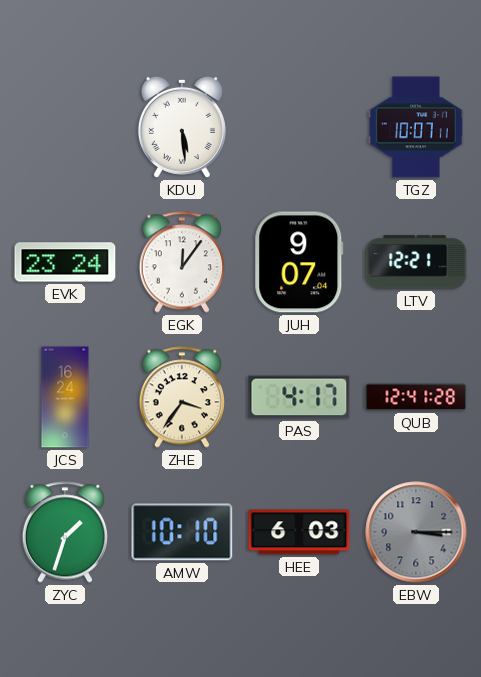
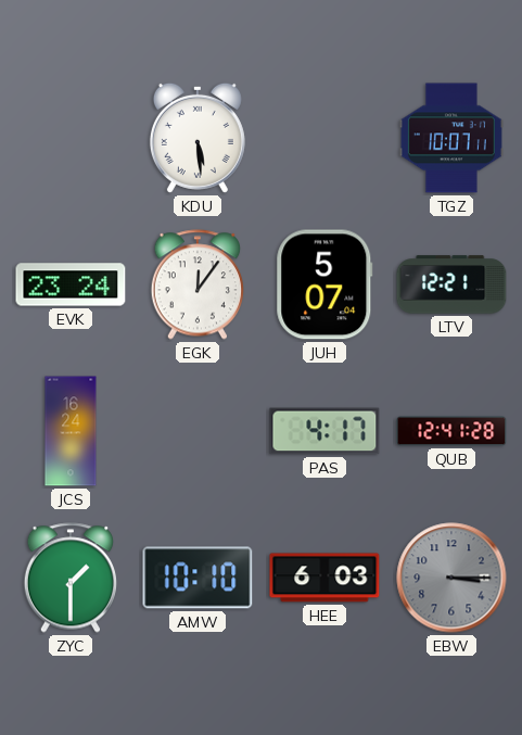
JUH: 9:07 -> 5:07
ZHE: 3:36 -> none
ZYC: 1:33 -> 1:30
